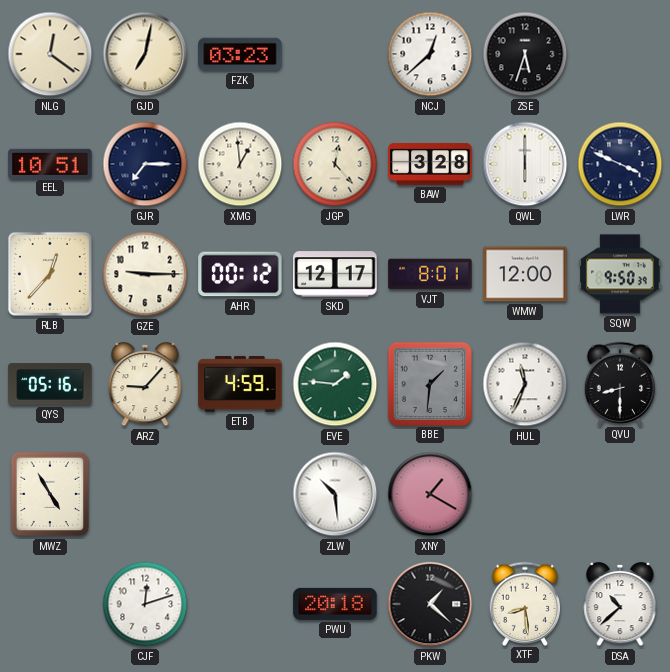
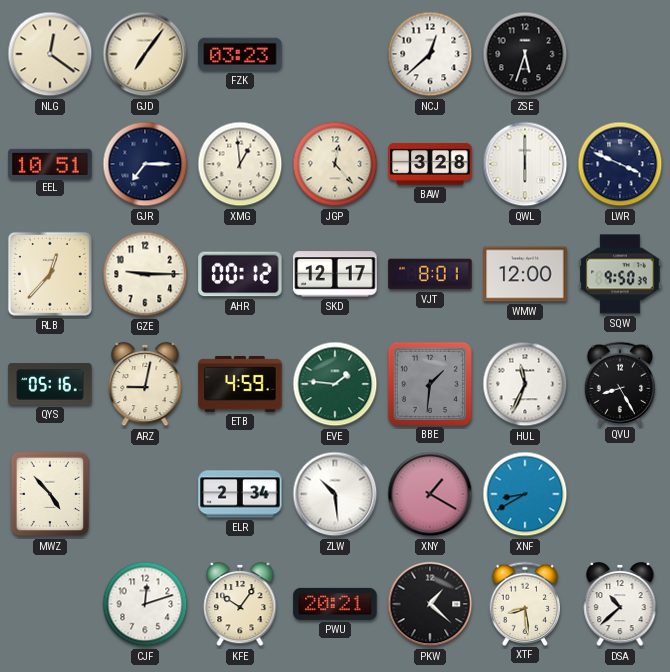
GJD: 7:02 -> 7:06
ARZ: 9:07 -> 9:02
QVU: 8:30 -> 8:25
MWZ: 4:55 -> 4:53
ELR: none -> 2:34
XNF: none -> 8:40
KFE: none -> 10:06
PWU: 20:18 -> 20:21
